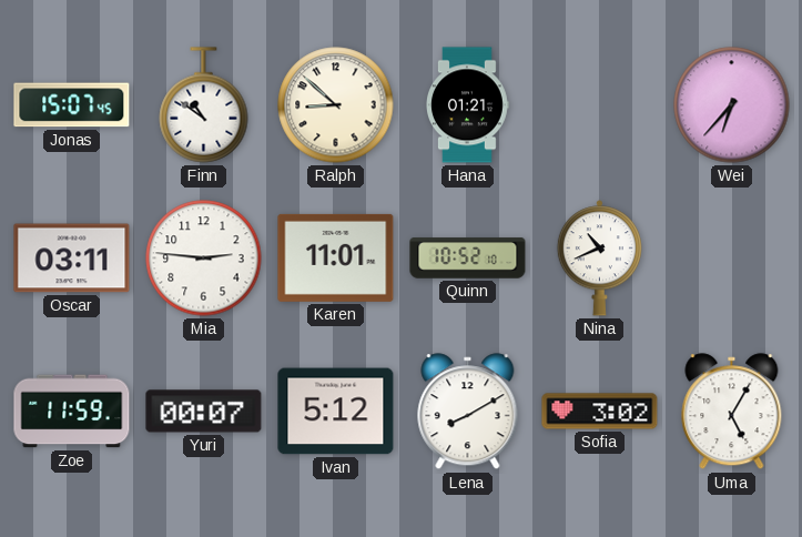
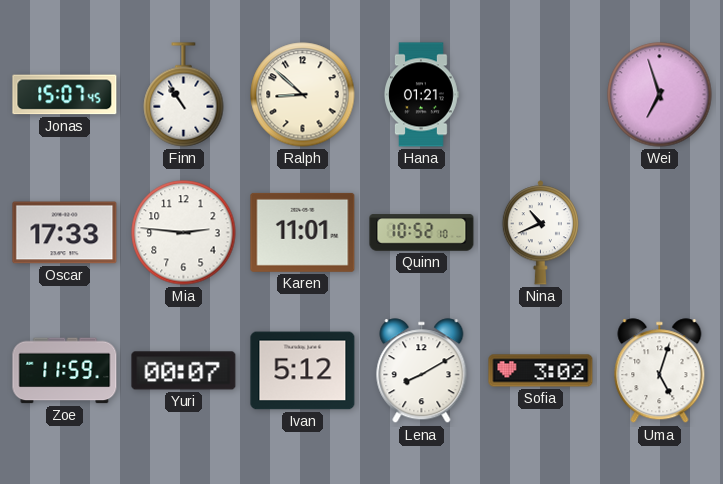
Finn: 10:51 -> 10:54
Wei: 6:37 -> 6:57
Oscar: 03:11 -> 17:33
Uma: 5:05 -> 5:03
